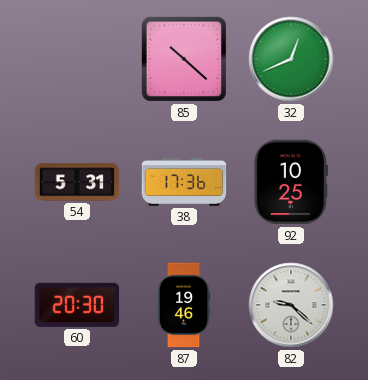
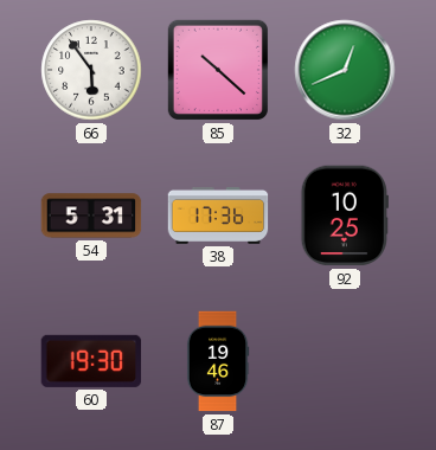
66: none -> 5:54
60: 20:30 -> 19:30
82: 9:22 -> none
